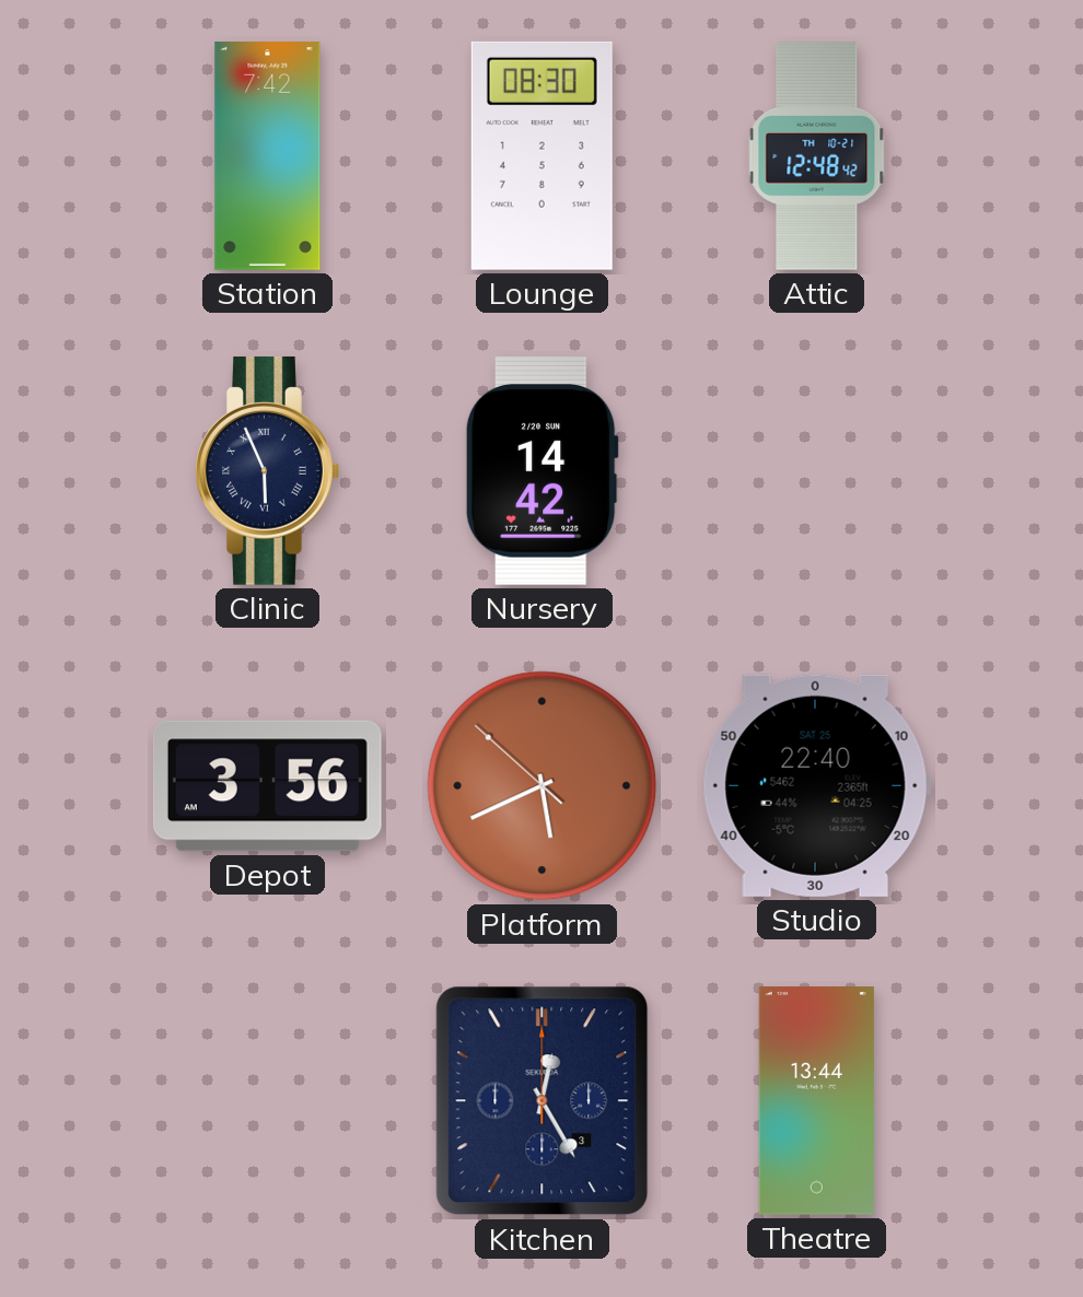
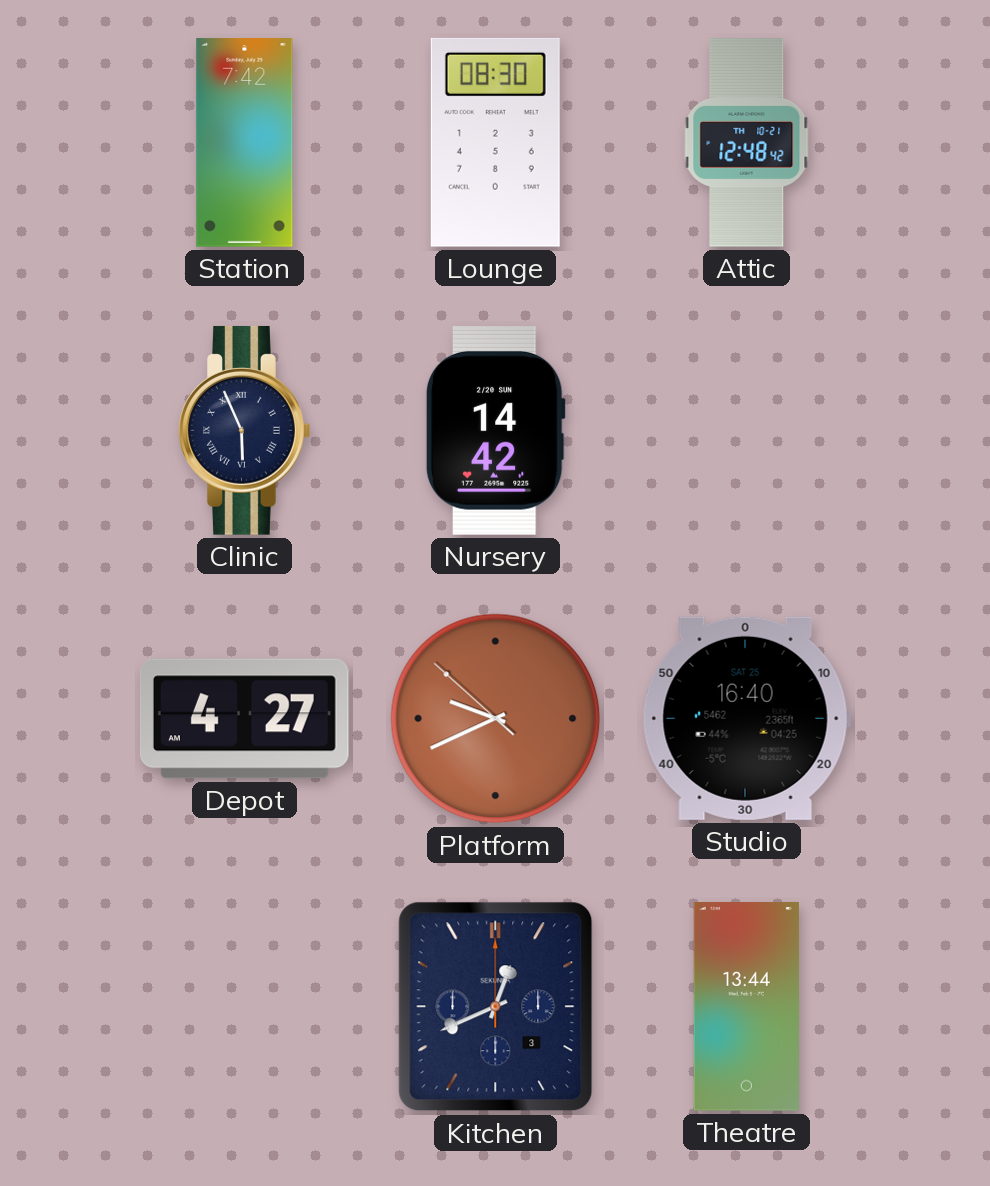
Depot: 3:56 -> 4:27
Platform: 5:40 -> 9:40
Studio: 22:40 -> 16:40
Kitchen: 12:25 -> 12:41
